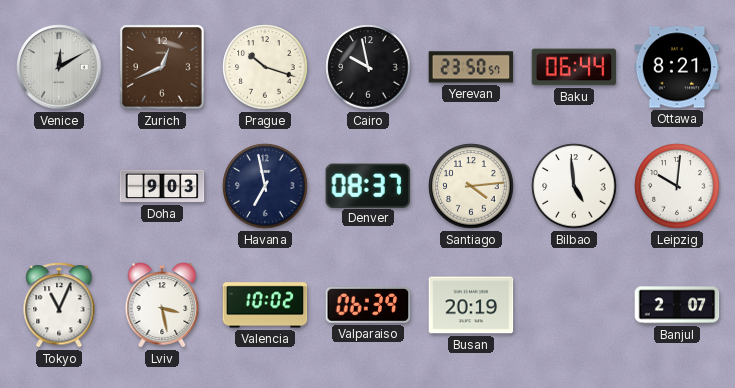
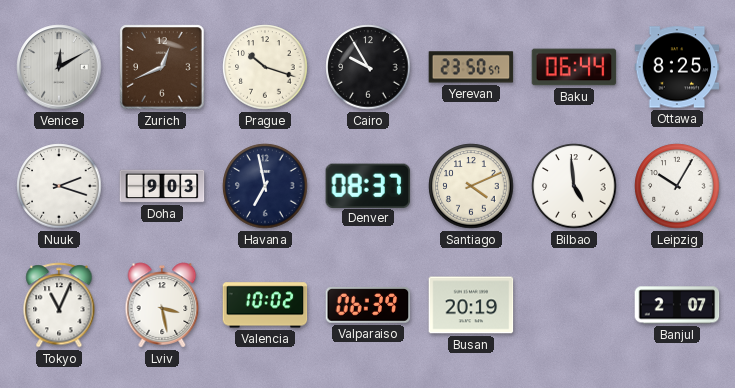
Cairo: 9:58 -> 9:55
Ottawa: 8:21 -> 8:25
Nuuk: none -> 2:18
Santiago: 4:14 -> 4:11
Leipzig: 10:01 -> 10:05
